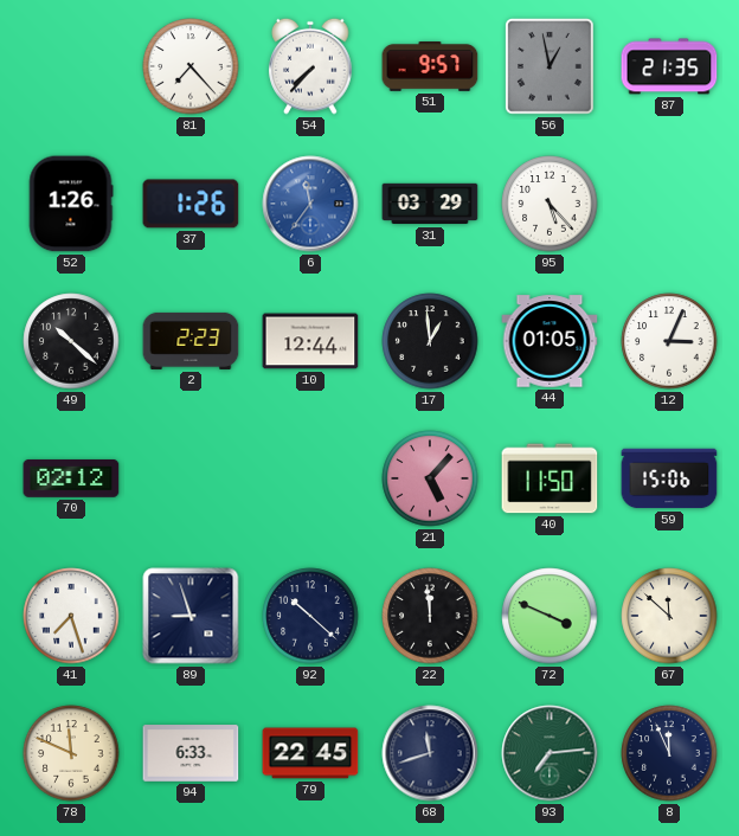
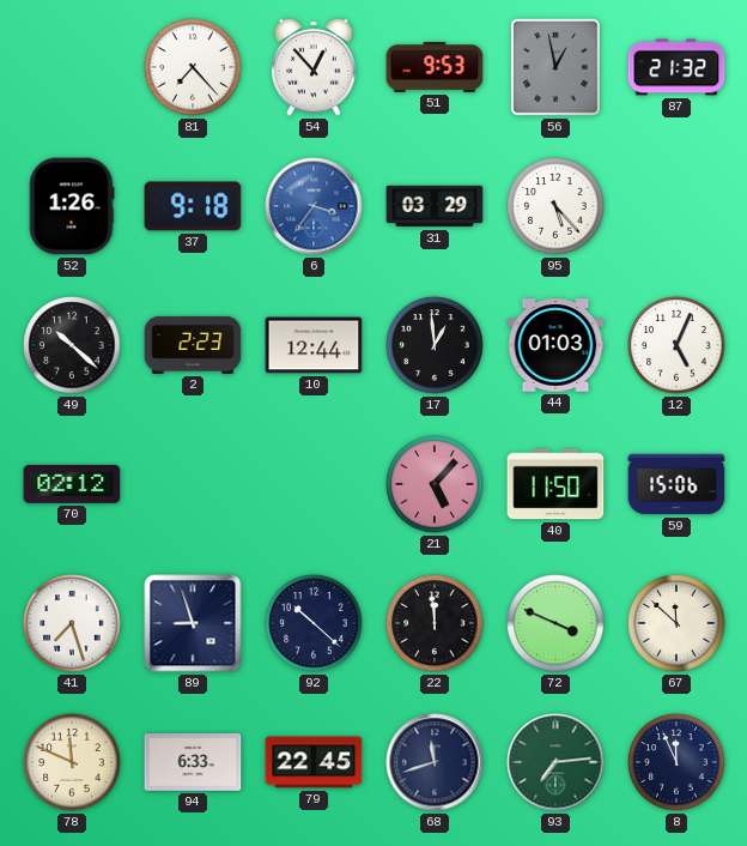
54: 7:37 -> 12:53
51: 9:57 -> 9:53
87: 21:35 -> 21:32
37: 1:26 -> 9:18
6: 11:36 -> 3:36
44: 01:05 -> 01:03
12: 3:04 -> 5:04
